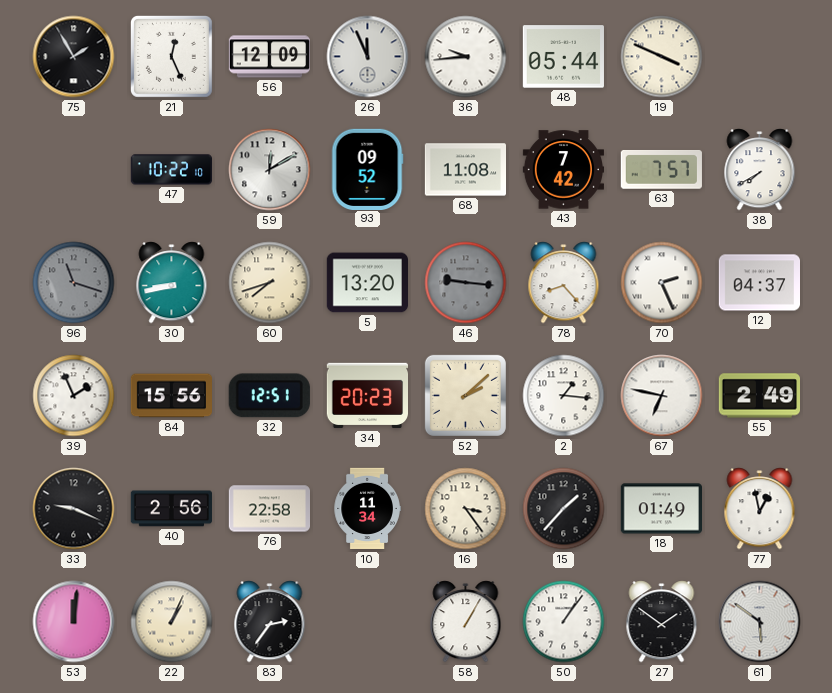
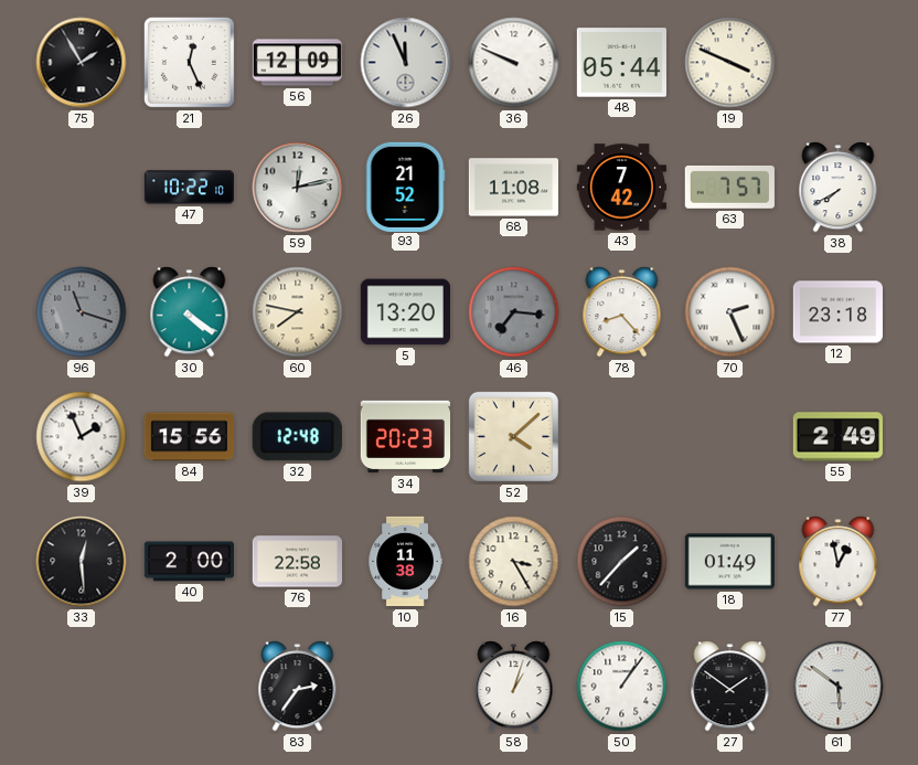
36: 9:44 -> 9:49
59: 12:10 -> 12:13
93: 09:52 -> 21:52
30: 8:43 -> 4:21
60: 7:42 -> 7:47
46: 9:16 -> 7:16
12: 04:37 -> 23:18
32: 12:51 -> 12:48
52: 2:08 -> 4:08
2: 1:16 -> none
67: 6:47 -> none
33: 9:19 -> 12:29
40: 2:56 -> 2:00
10: 11:34 -> 11:38
16: 3:24 -> 3:25
53: 12:01 -> none
22: 1:04 -> none
58: 1:05 -> 1:03
